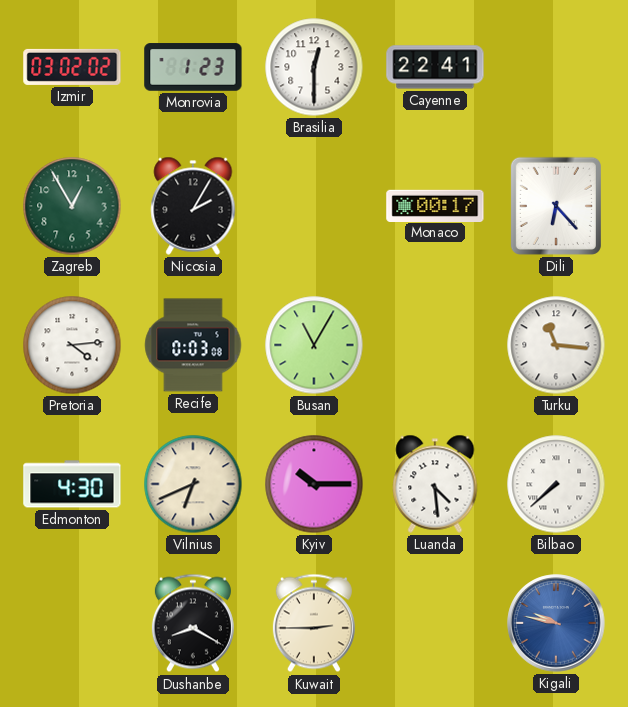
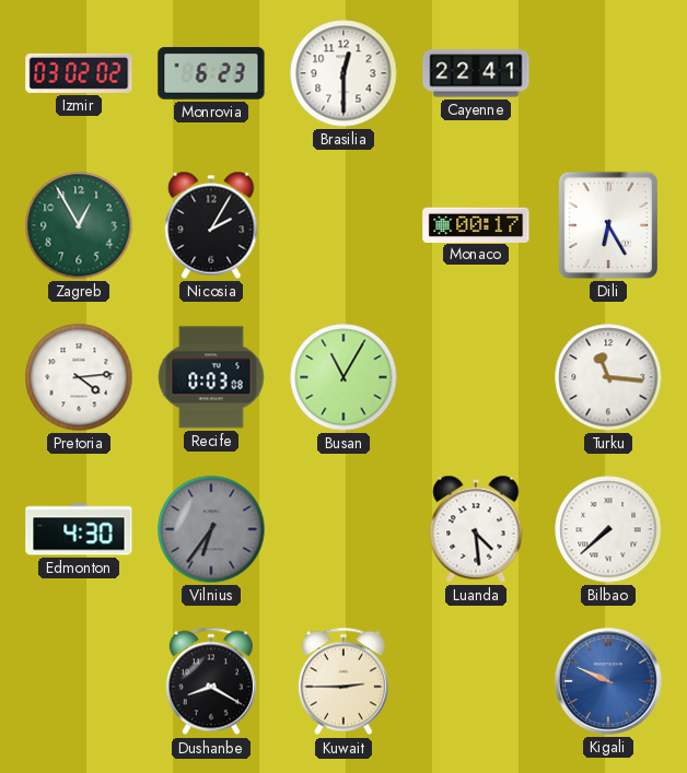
Monrovia: 1:23 -> 6:23
Dili: 6:23 -> 6:25
Vilnius: 6:41 -> 6:36
Vilnius dial: cream -> grey
Kyiv: 10:15 -> none
Kigali: 9:47 -> 9:49
